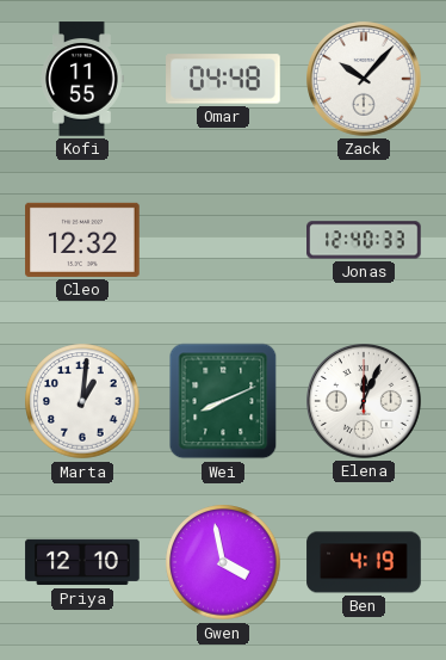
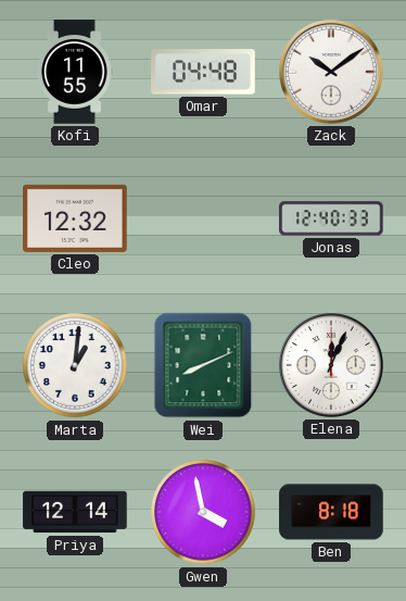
Zack: 10:07 -> 10:09
Priya: 12:10 -> 12:14
Ben: 4:19 -> 8:18
